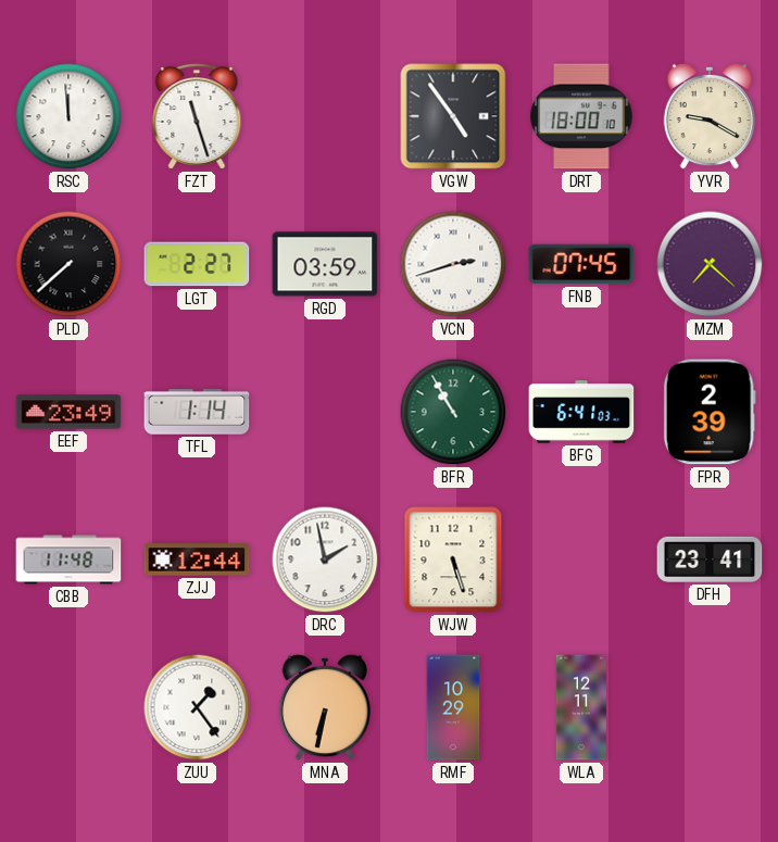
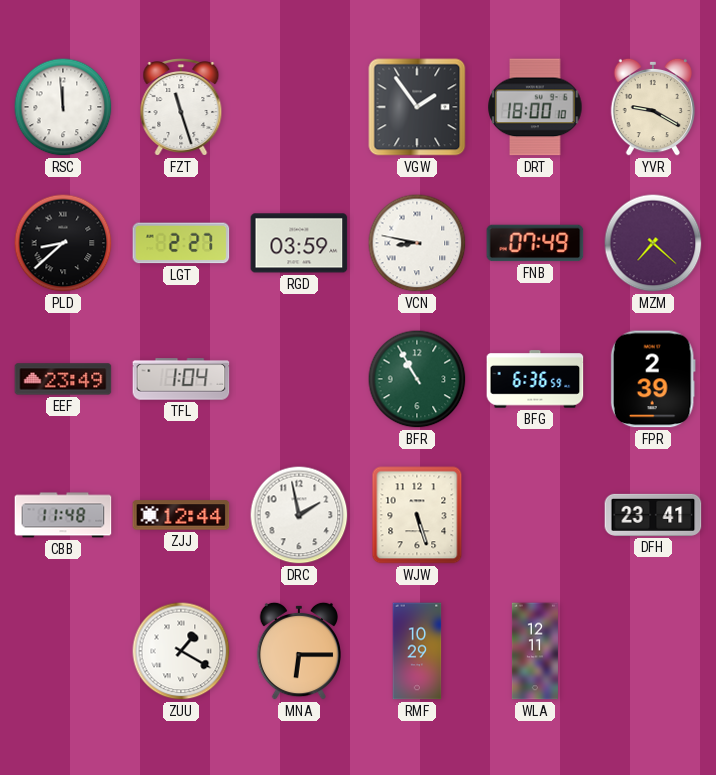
VGW: 4:54 -> 1:54
PLD: 7:38 -> 8:38
VCN: 2:42 -> 8:47
FNB: 07:45 -> 07:49
TFL: 1:14 -> 1:04
BFG: 6:41 -> 6:36
ZUU: 1:24 -> 1:20
MNA: 6:32 -> 6:15
